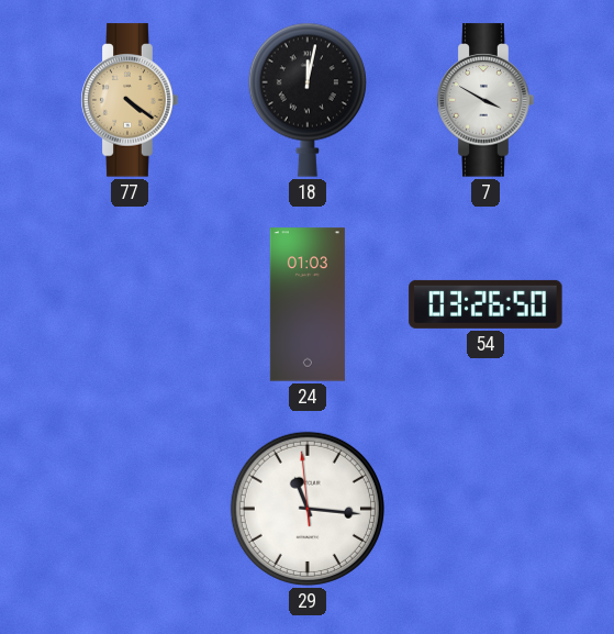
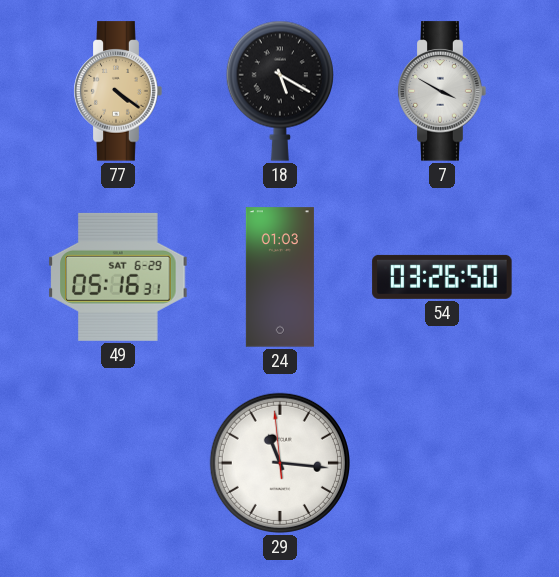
18: 12:02 -> 5:20
49: none -> 05:16
